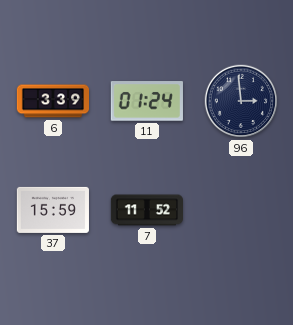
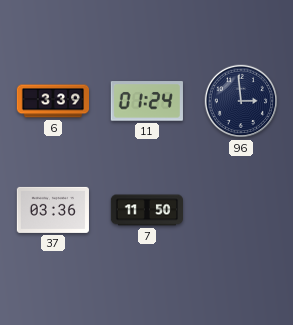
37: 15:59 -> 03:36
7: 11:52 -> 11:50
